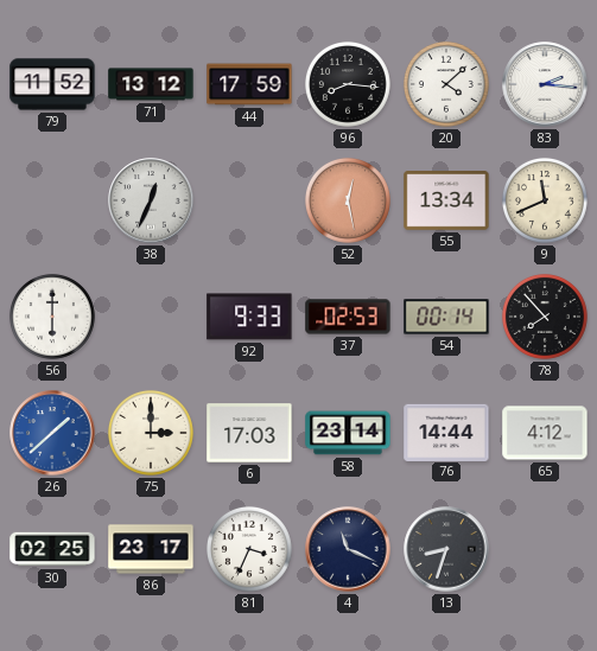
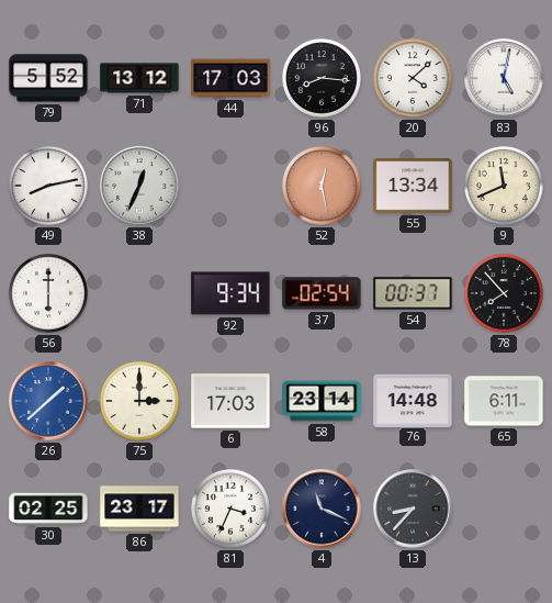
79: 11:52 -> 5:52
44: 17:59 -> 17:03
83: 2:16 -> 5:02
49: none -> 8:13
92: 9:33 -> 9:34
37: 02:53 -> 02:54
54: 00:14 -> 00:37
76: 14:44 -> 14:48
65: 4:12 -> 6:11
13: 8:33 -> 8:37
